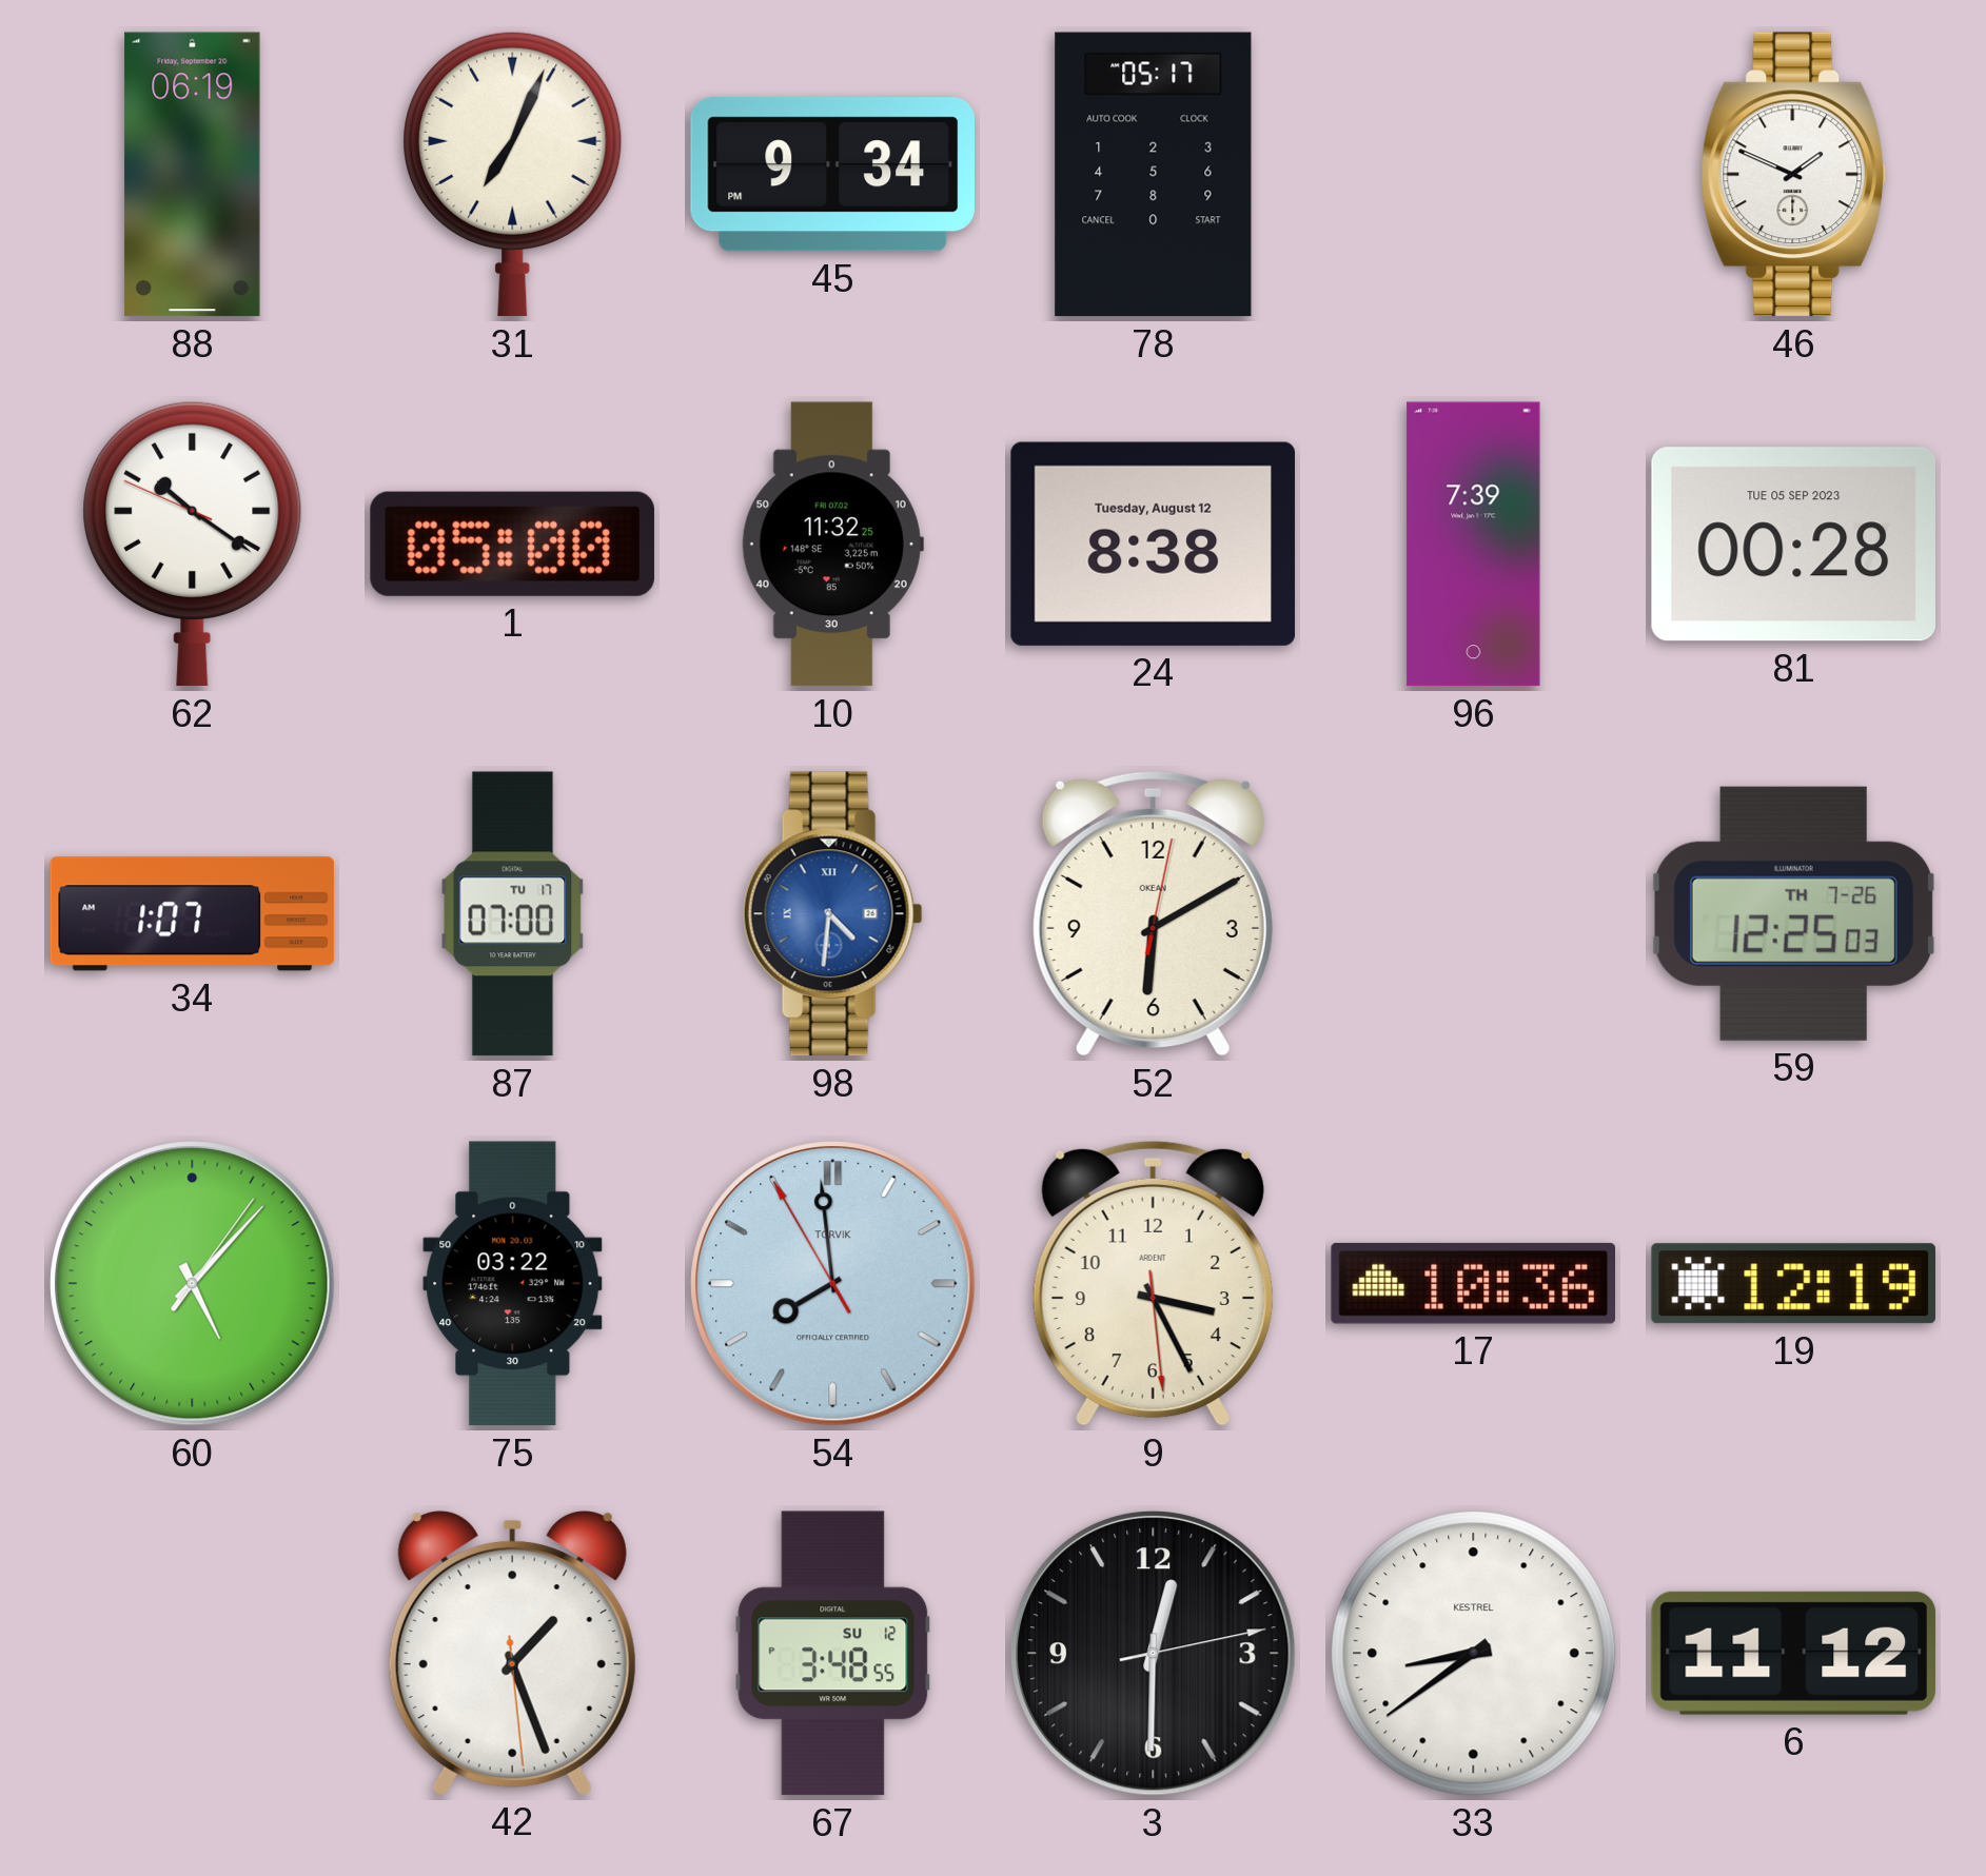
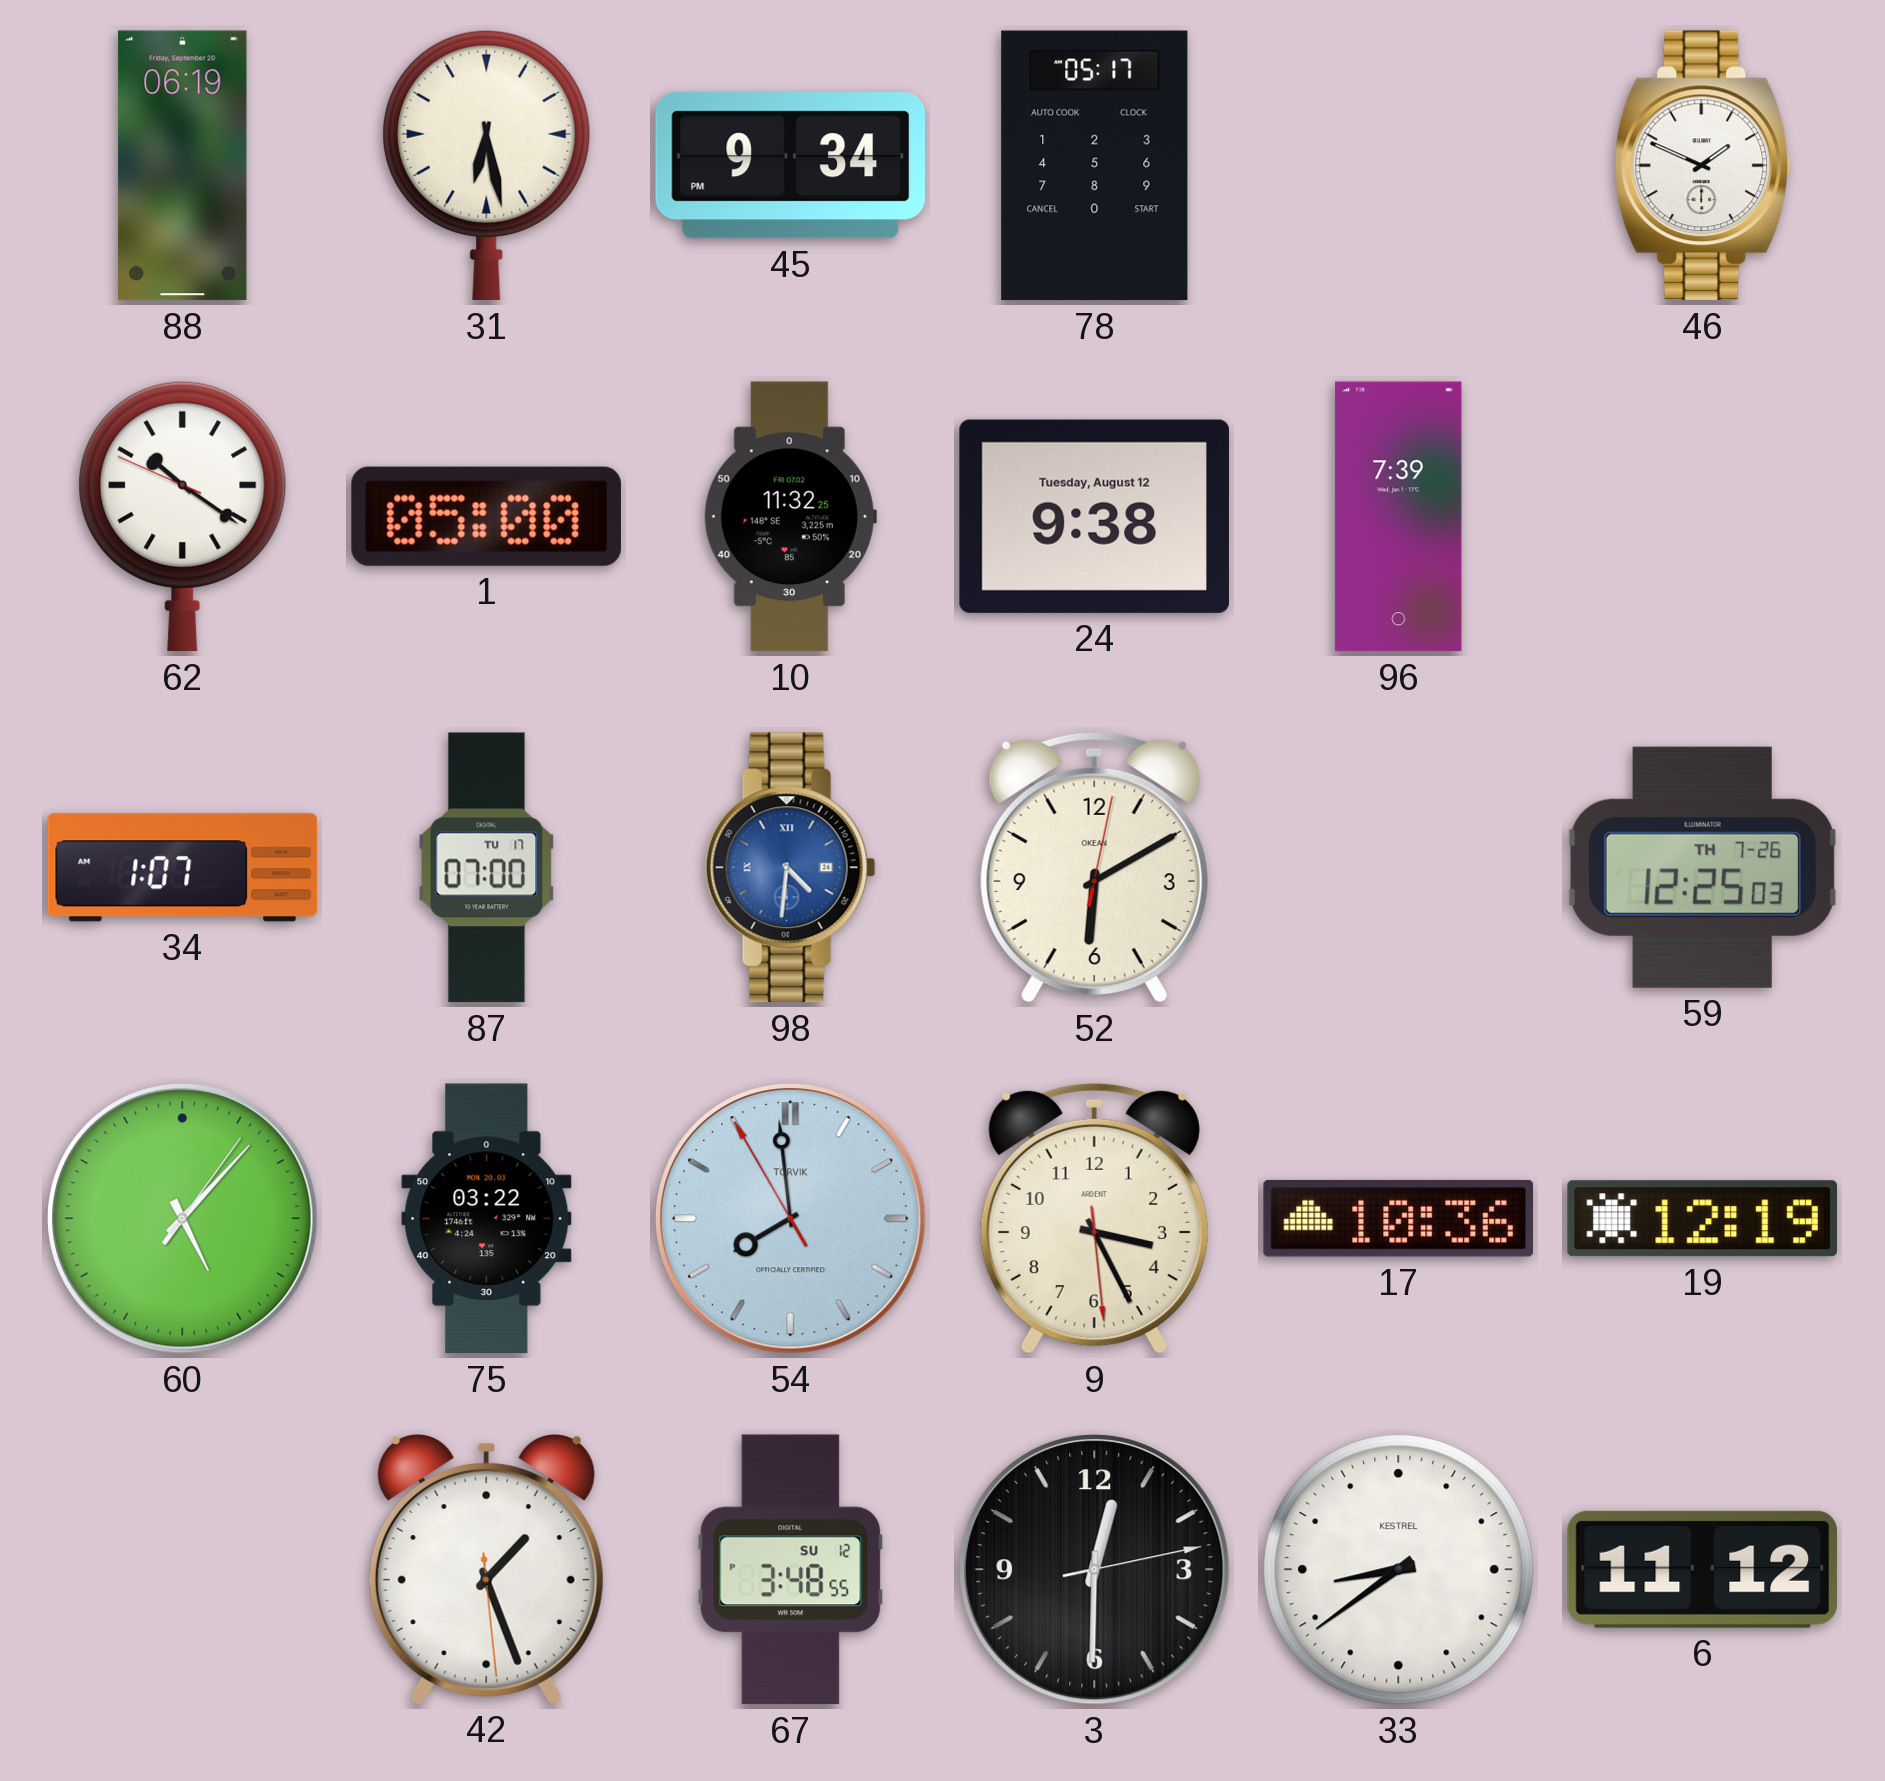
31: 7:04 -> 6:28
24: 8:38 -> 9:38
81: 00:28 -> none
